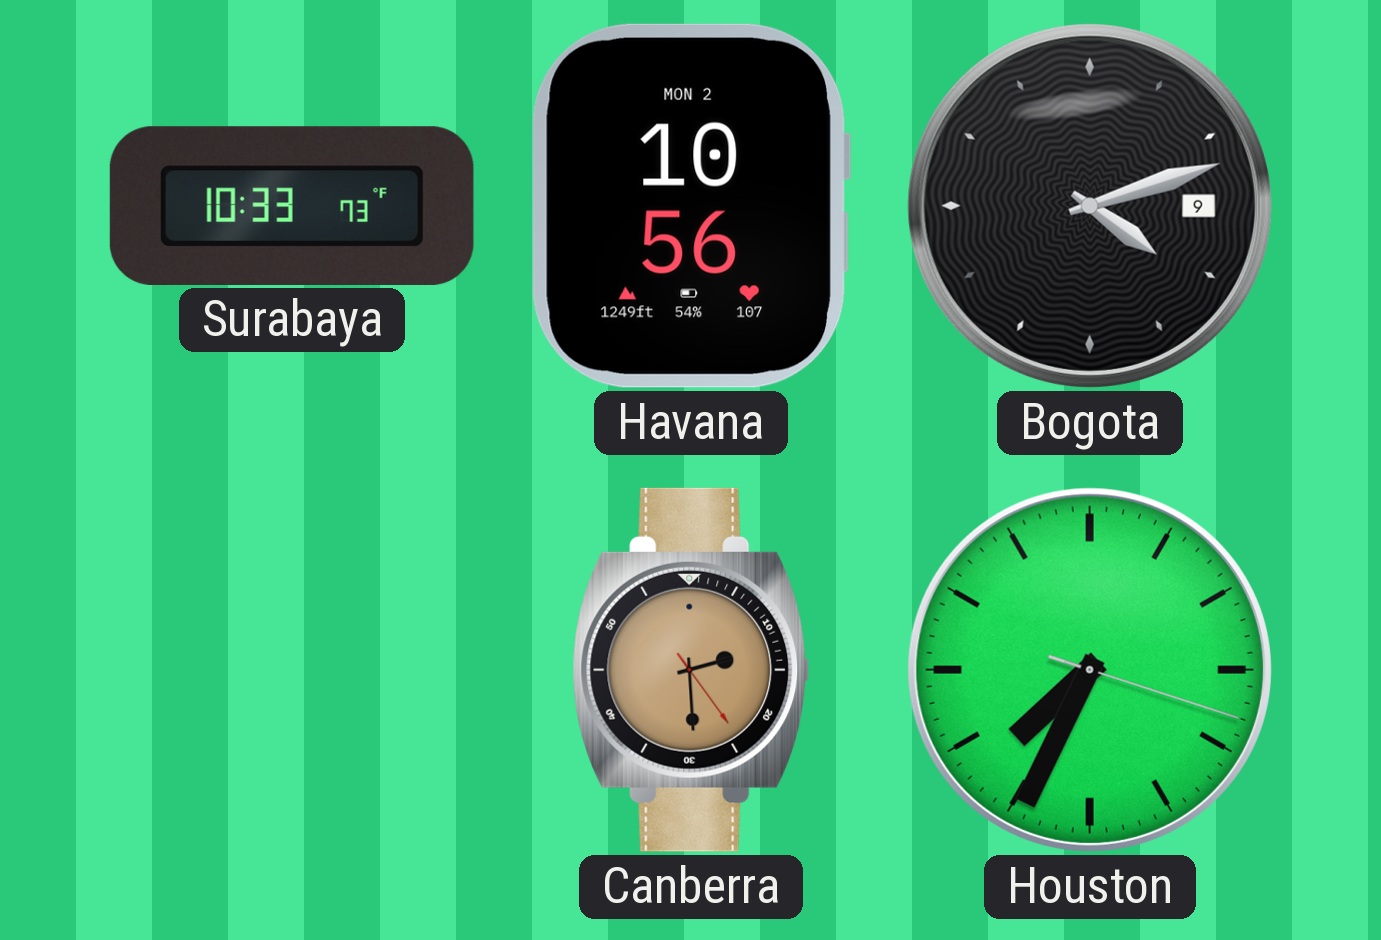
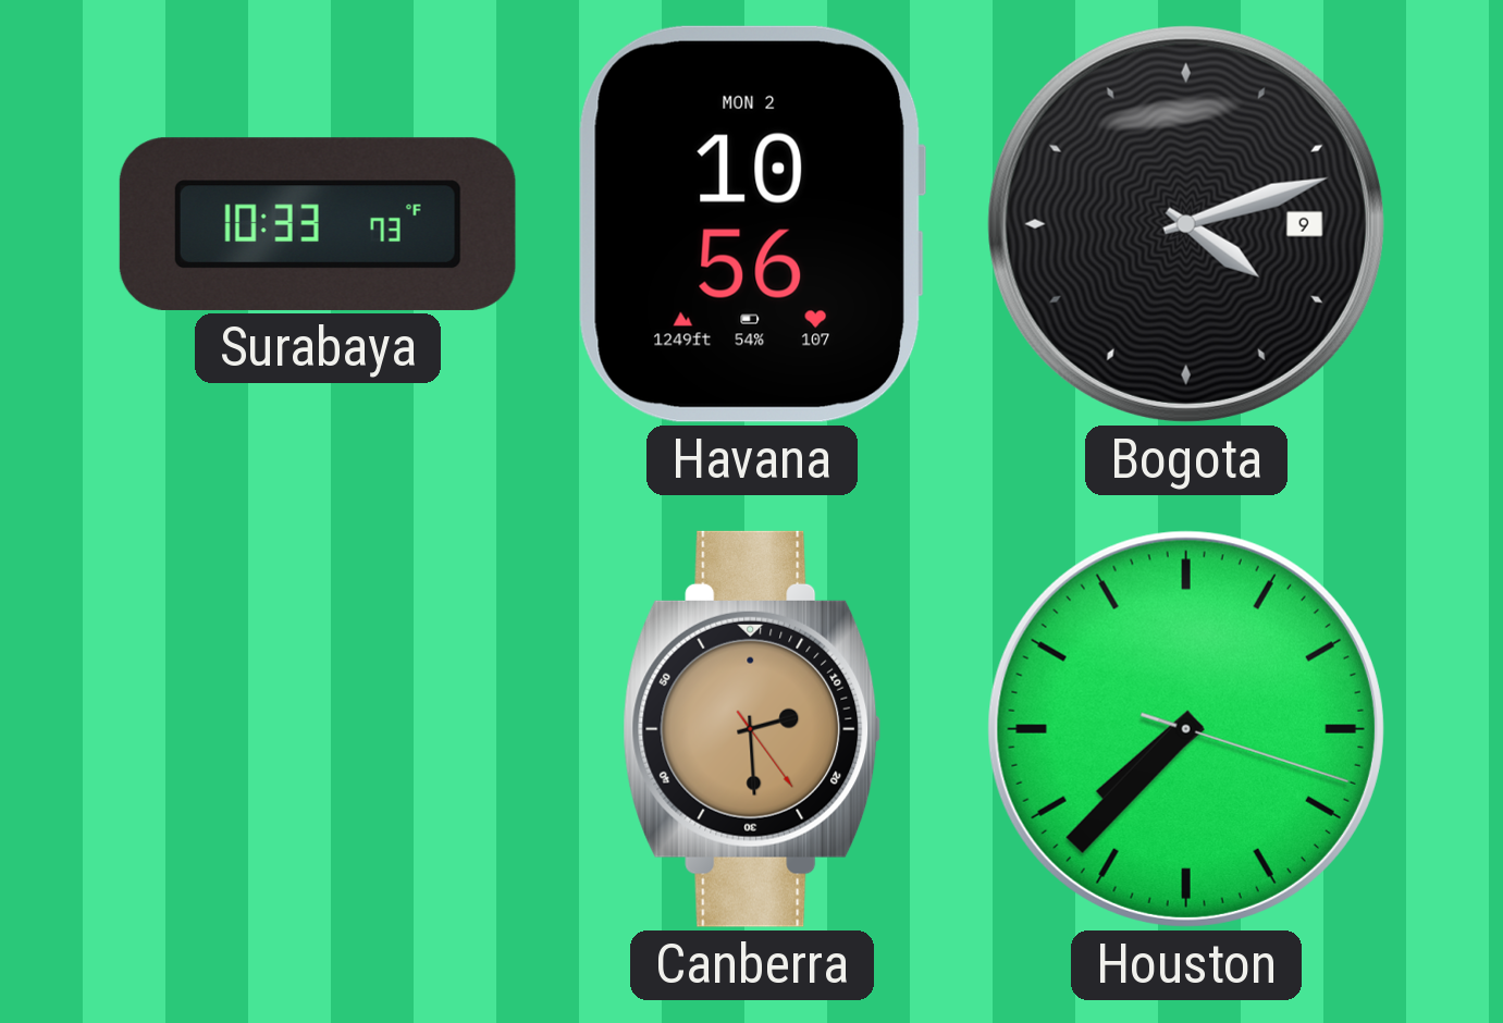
Houston: 7:34 -> 7:37
